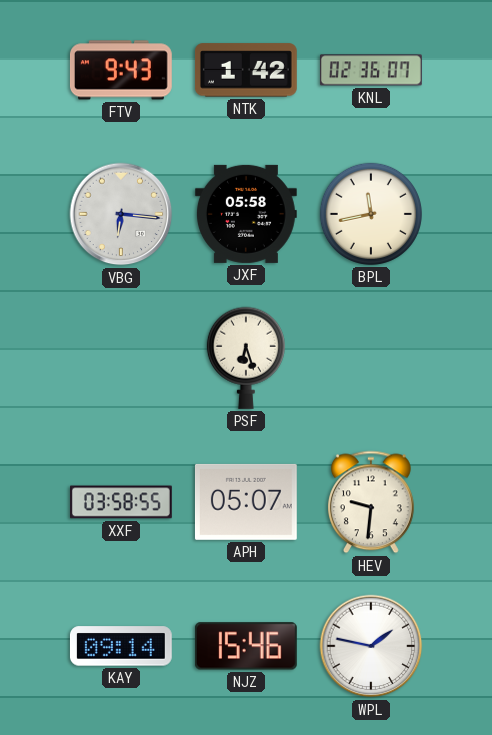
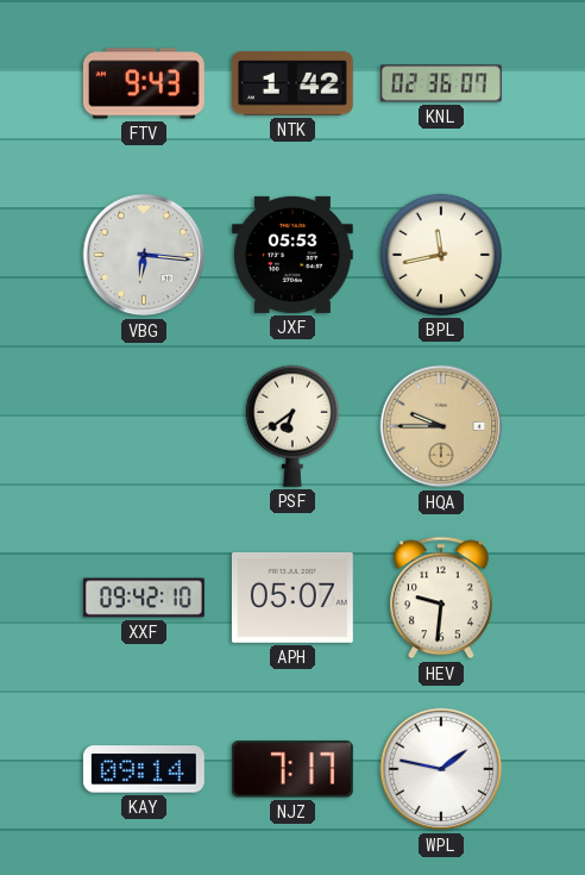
JXF: 05:58 -> 05:53
PSF: 6:27 -> 6:39
HQA: none -> 9:45
XXF: 03:58 -> 09:42
NJZ: 15:46 -> 7:17
